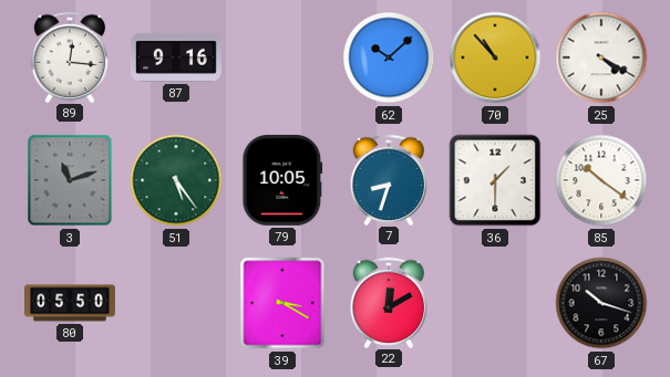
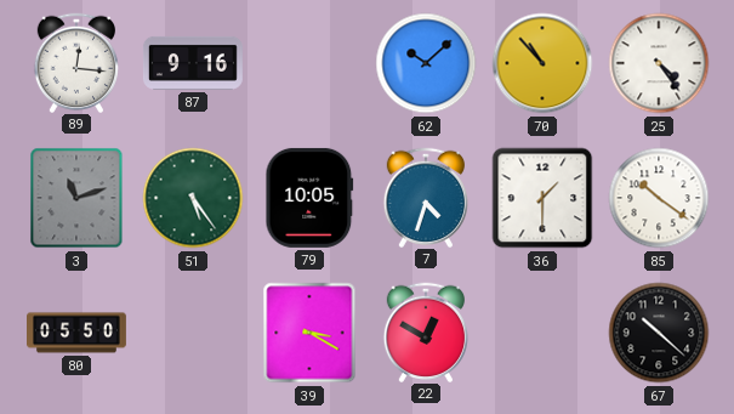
25: 4:20 -> 4:24
7: 8:33 -> 4:33
22: 12:10 -> 12:50
67: 10:18 -> 10:22
